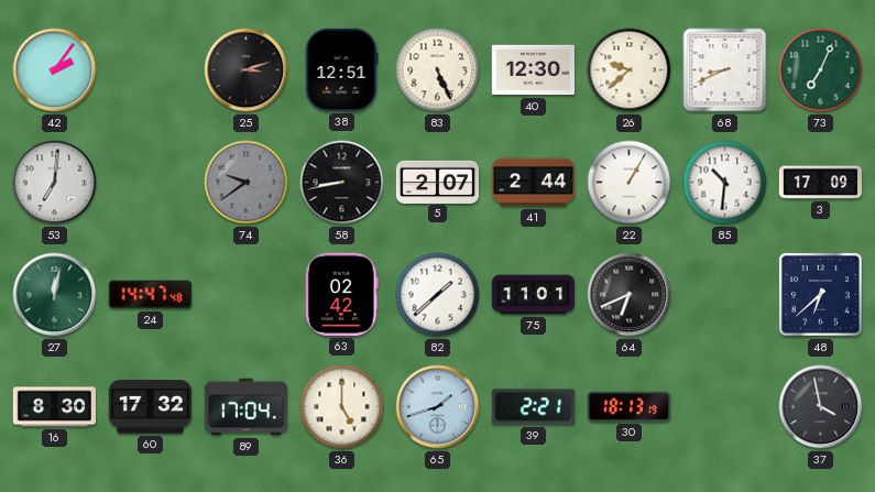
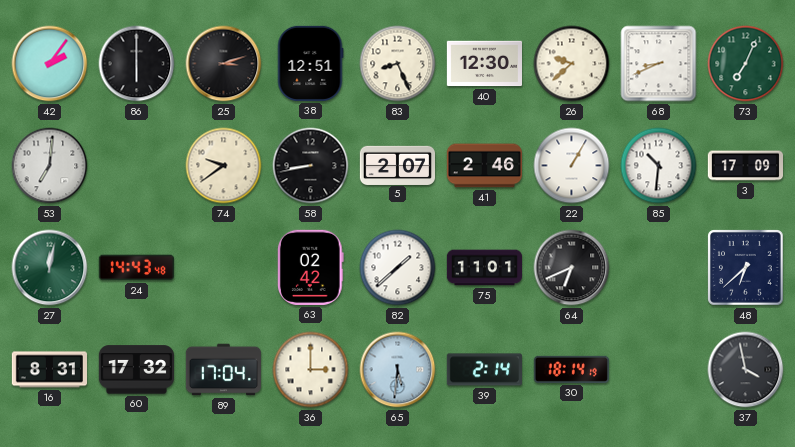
86: none -> 6:00
83: 5:26 -> 8:26
74 dial: grey -> cream
41: 2:44 -> 2:46
24: 14:47 -> 14:43
16: 8:30 -> 8:31
36: 5:00 -> 3:00
65: 1:42 -> 5:31
39: 2:21 -> 2:14
30: 18:13 -> 18:14
